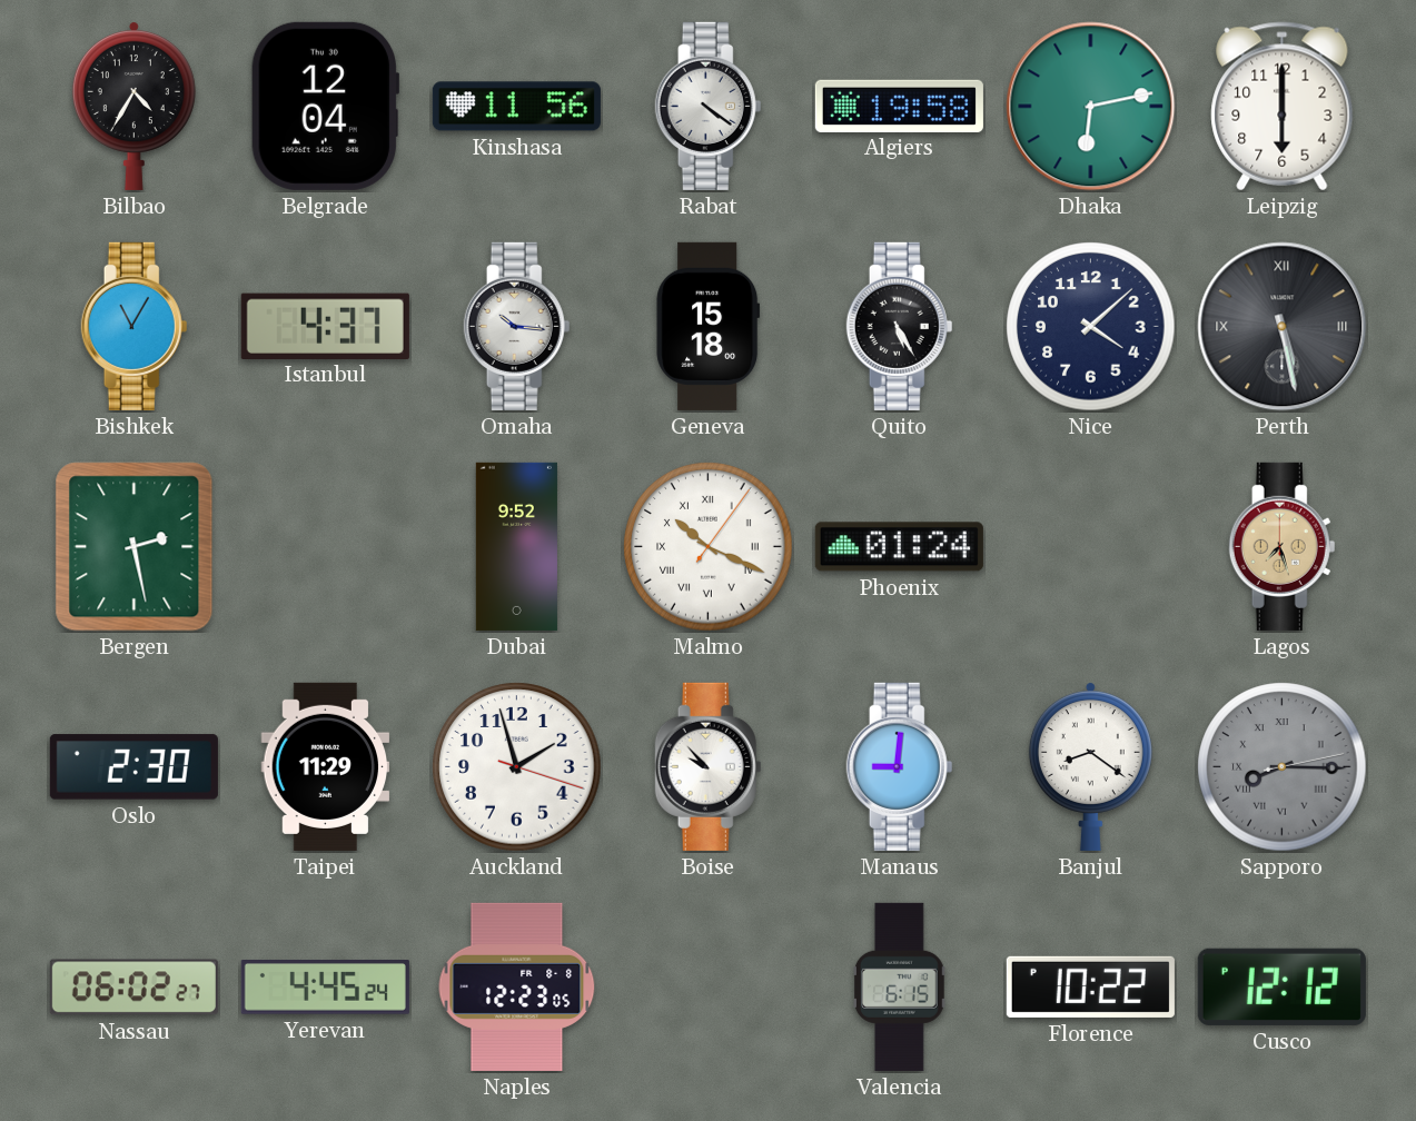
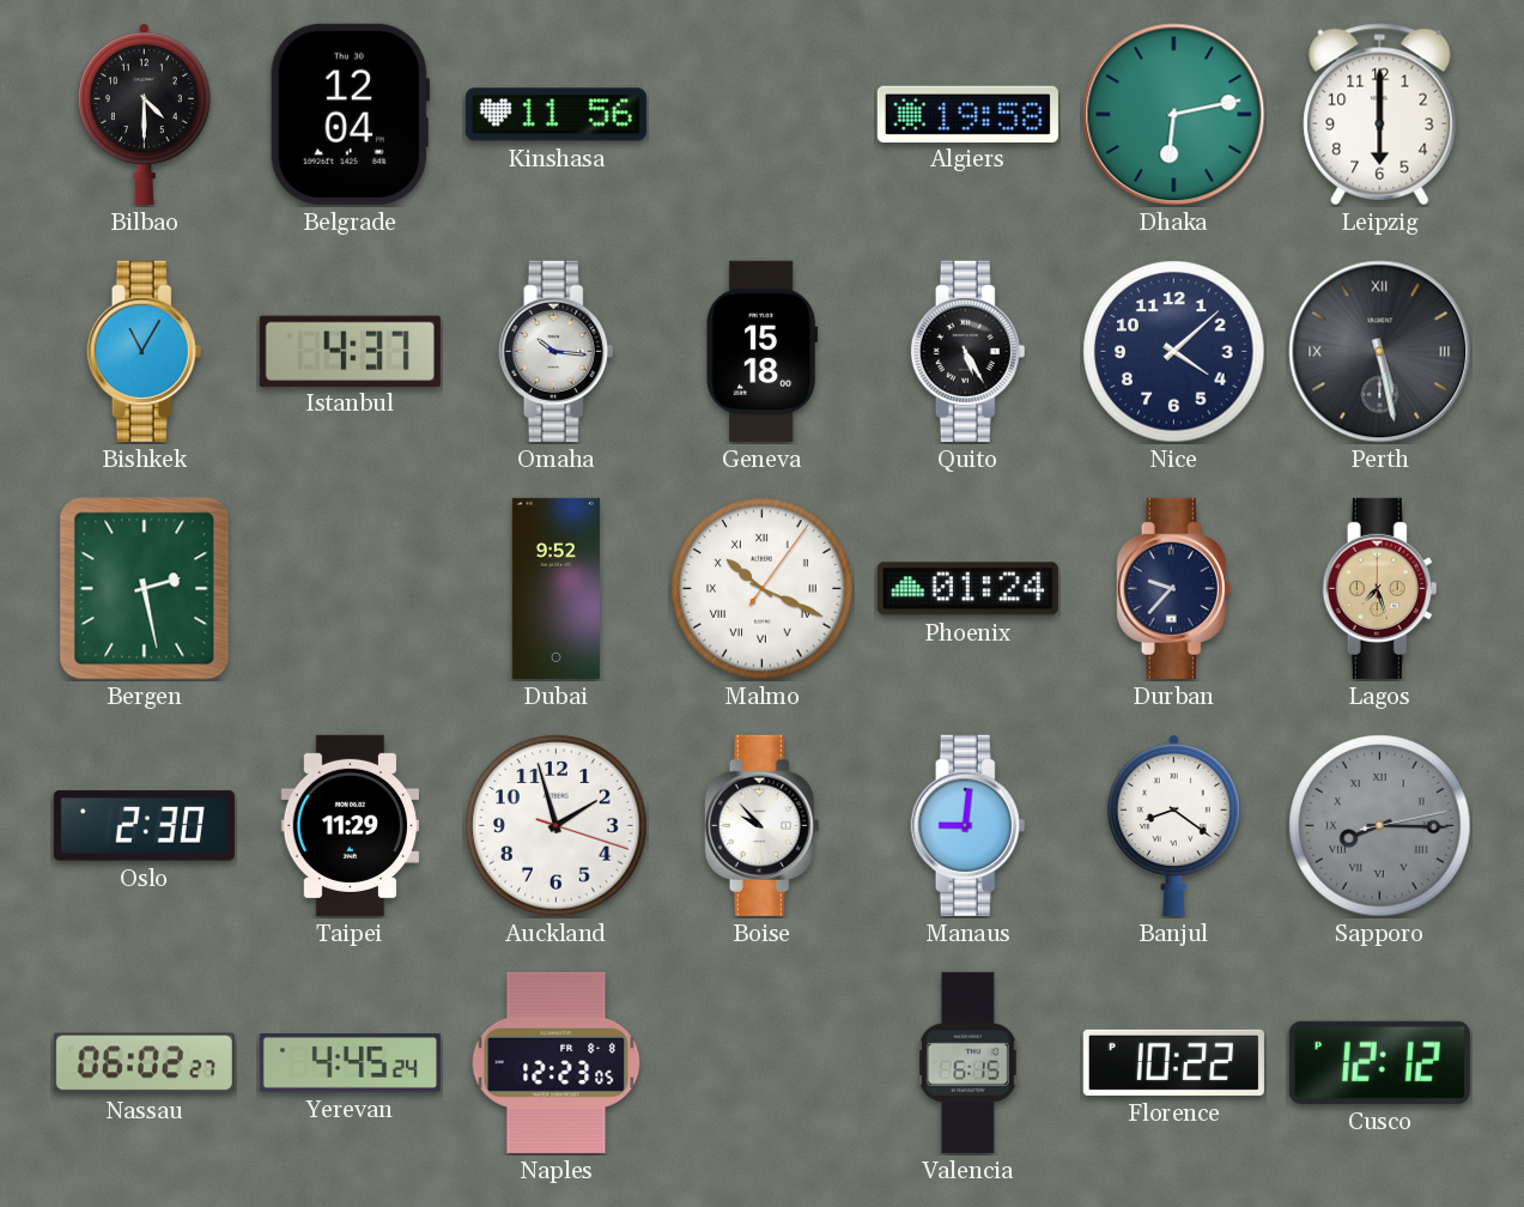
Bilbao: 4:35 -> 4:30
Rabat: 4:21 -> none
Durban: none -> 9:37
